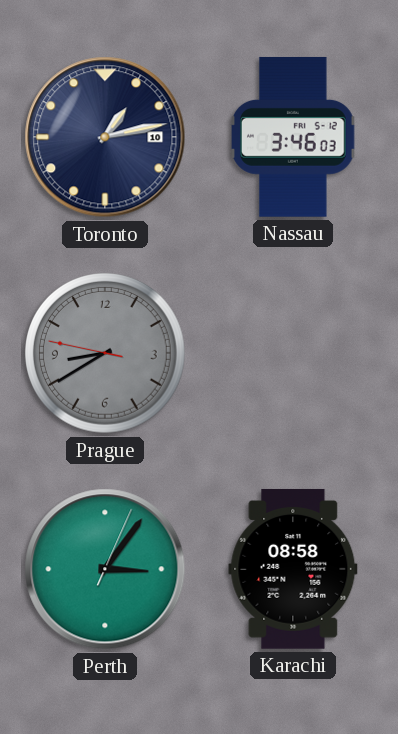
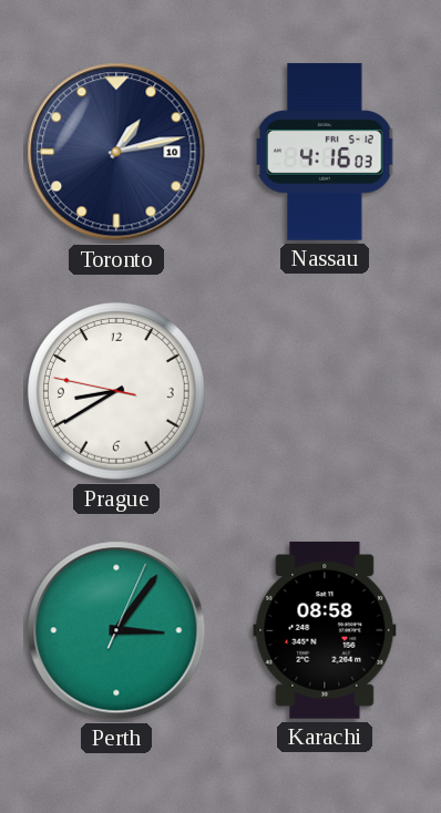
Nassau: 3:46 -> 4:16
Prague dial: grey -> white
